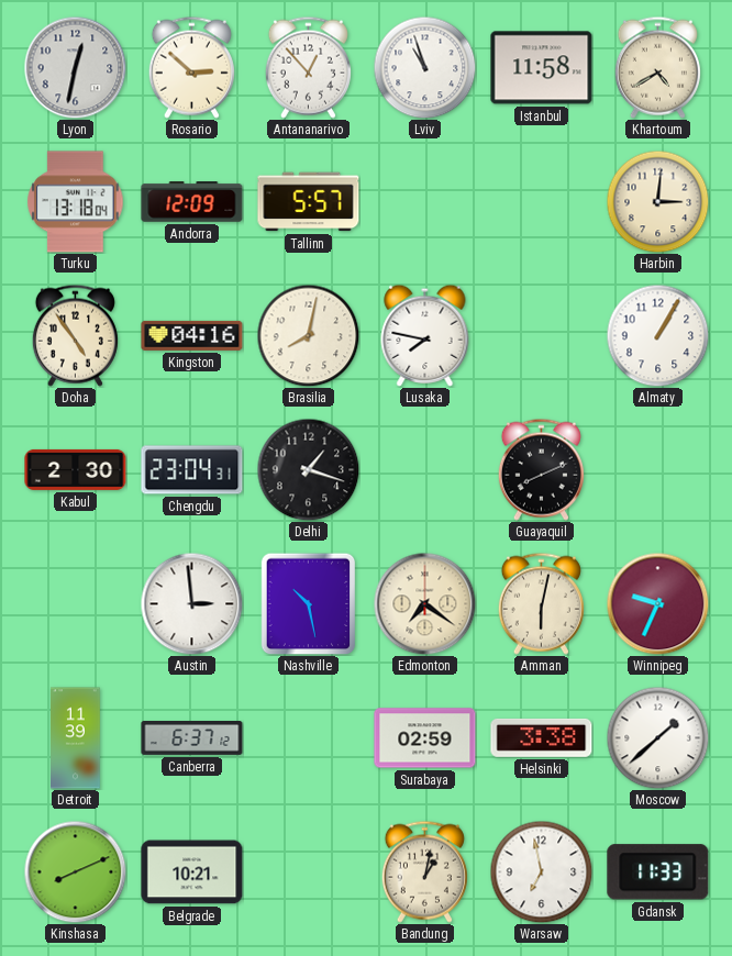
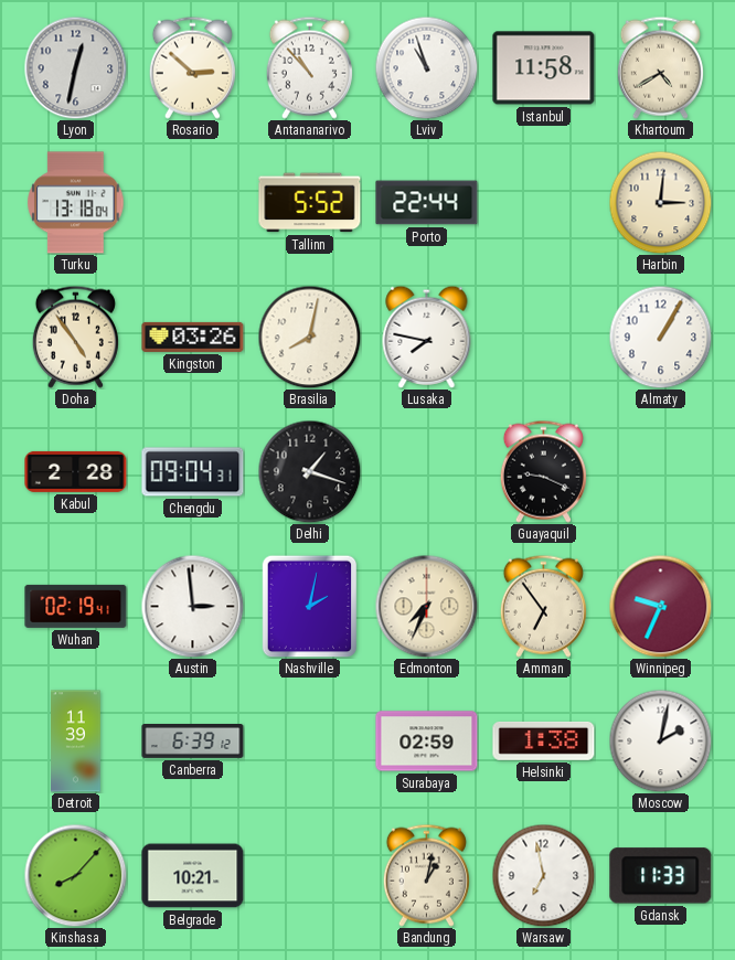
Antananarivo: 12:53 -> 10:53
Andorra: 12:09 -> none
Tallinn: 5:57 -> 5:52
Porto: none -> 22:44
Kingston: 04:16 -> 03:26
Kabul: 2:30 -> 2:28
Chengdu: 23:04 -> 09:04
Guayaquil: 8:11 -> 9:19
Wuhan: none -> 02:19
Nashville: 10:28 -> 2:02
Edmonton: 7:21 -> 7:34
Amman: 6:02 -> 6:54
Canberra: 6:37 -> 6:39
Helsinki: 3:38 -> 1:38
Moscow: 1:38 -> 2:02
Kinshasa: 8:11 -> 8:07
